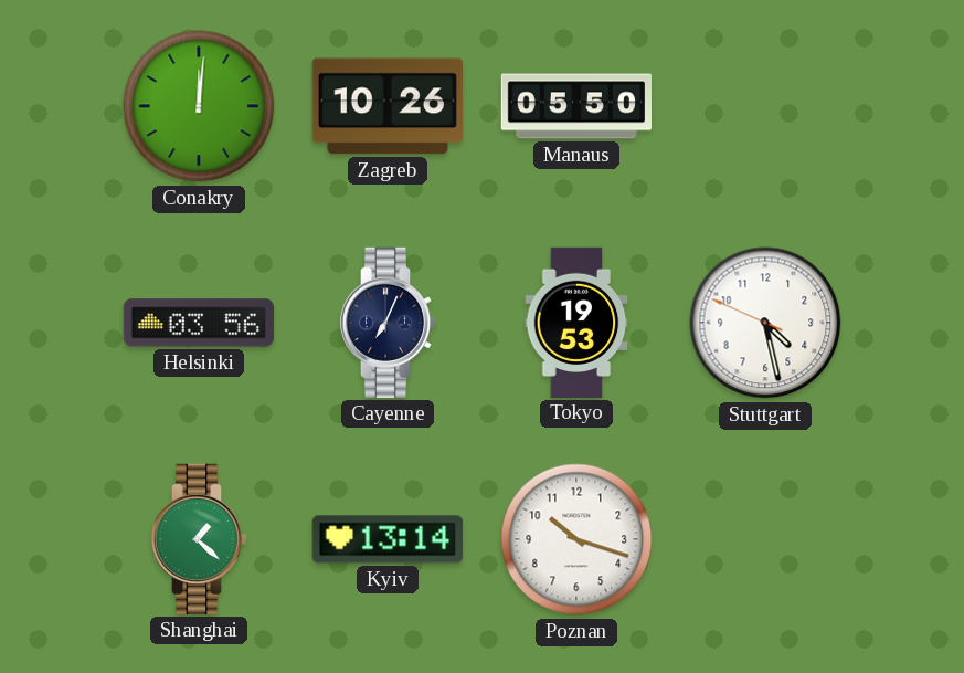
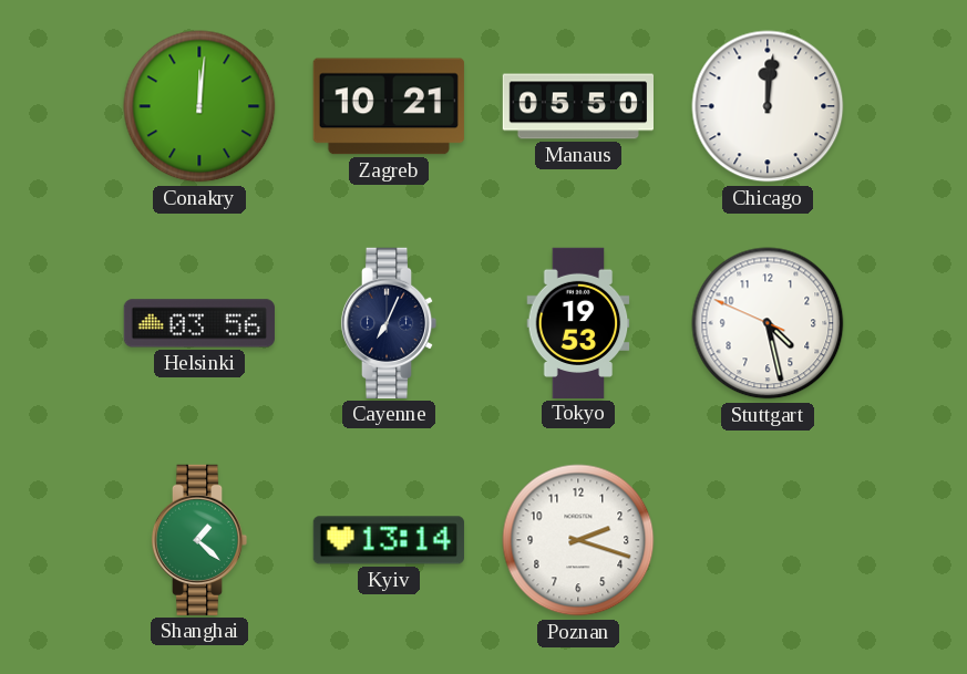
Zagreb: 10:26 -> 10:21
Chicago: none -> 12:01
Poznan: 10:18 -> 2:18
